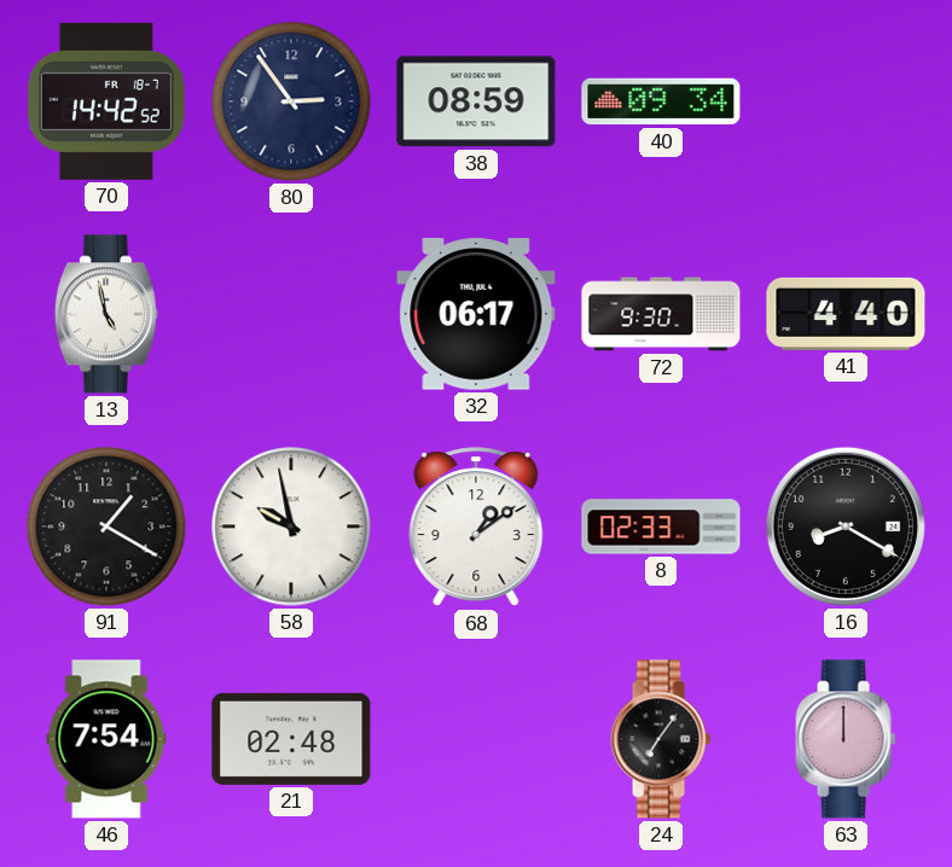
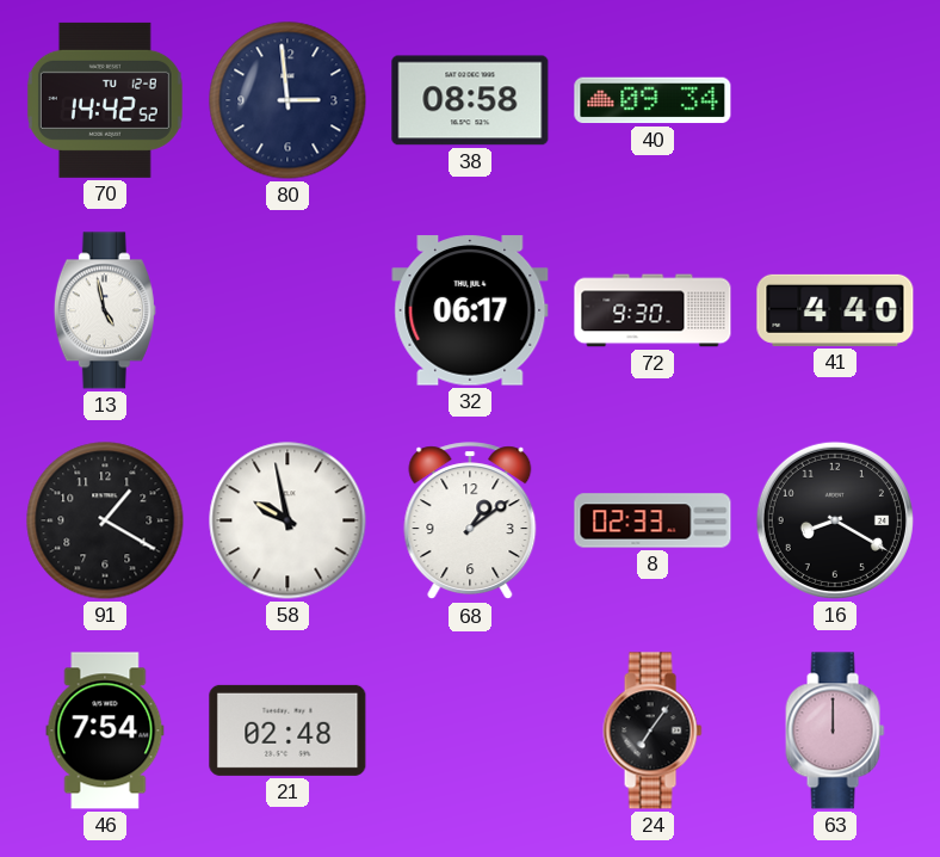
70 date: FR 18-7 -> TU 12-8
80: 2:54 -> 2:59
38: 08:59 -> 08:58
